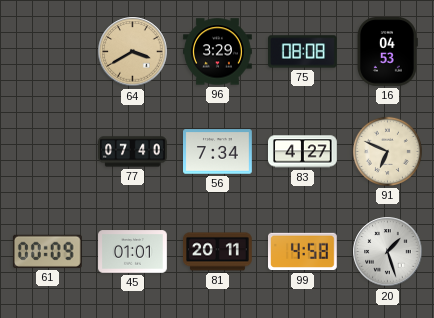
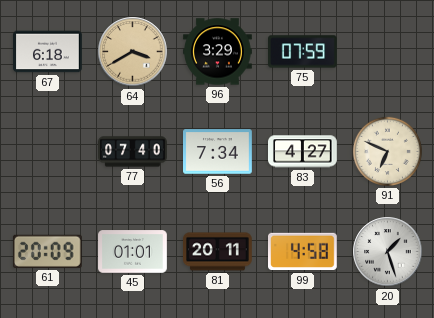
67: none -> 6:18
75: 08:08 -> 07:59
16: 04:53 -> none
61: 00:09 -> 20:09
